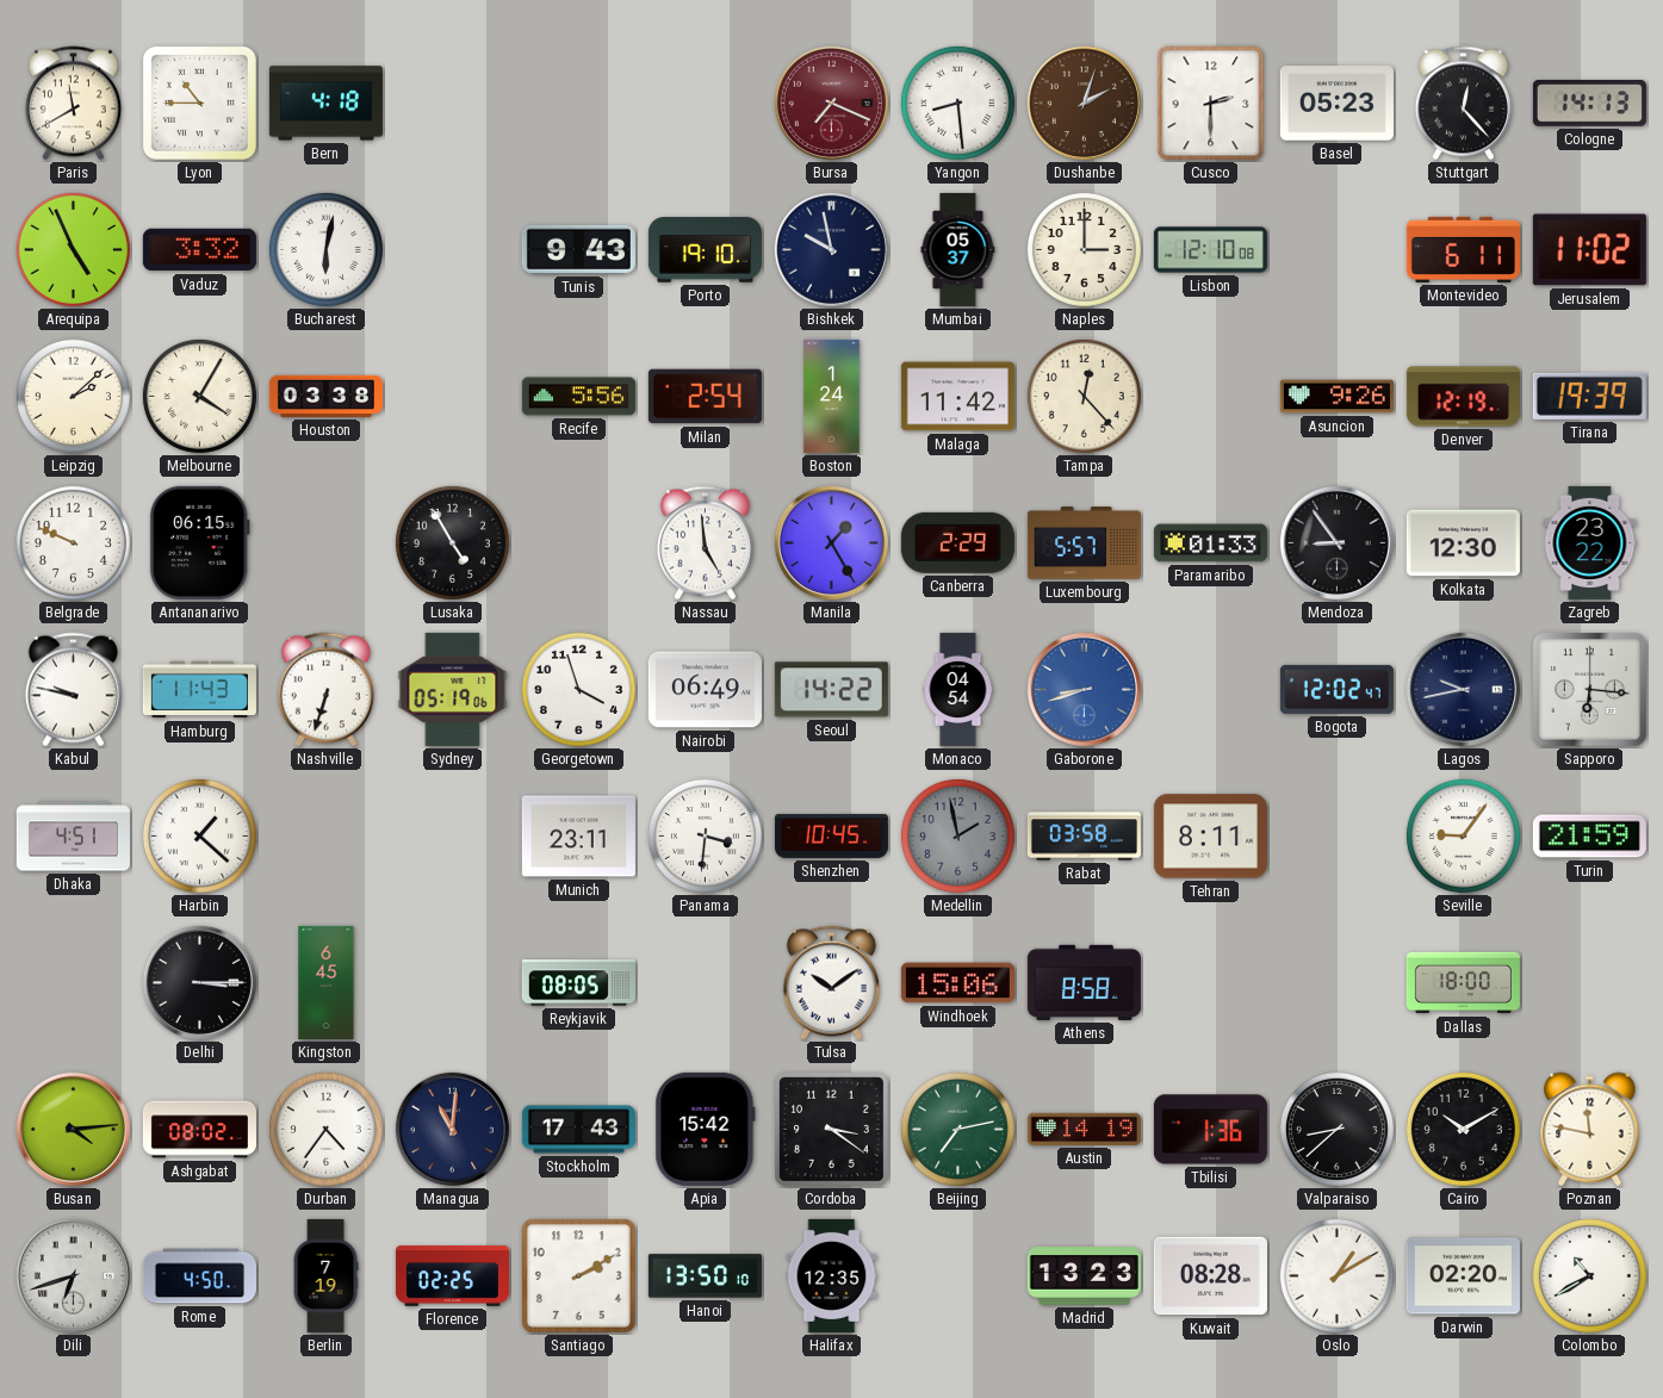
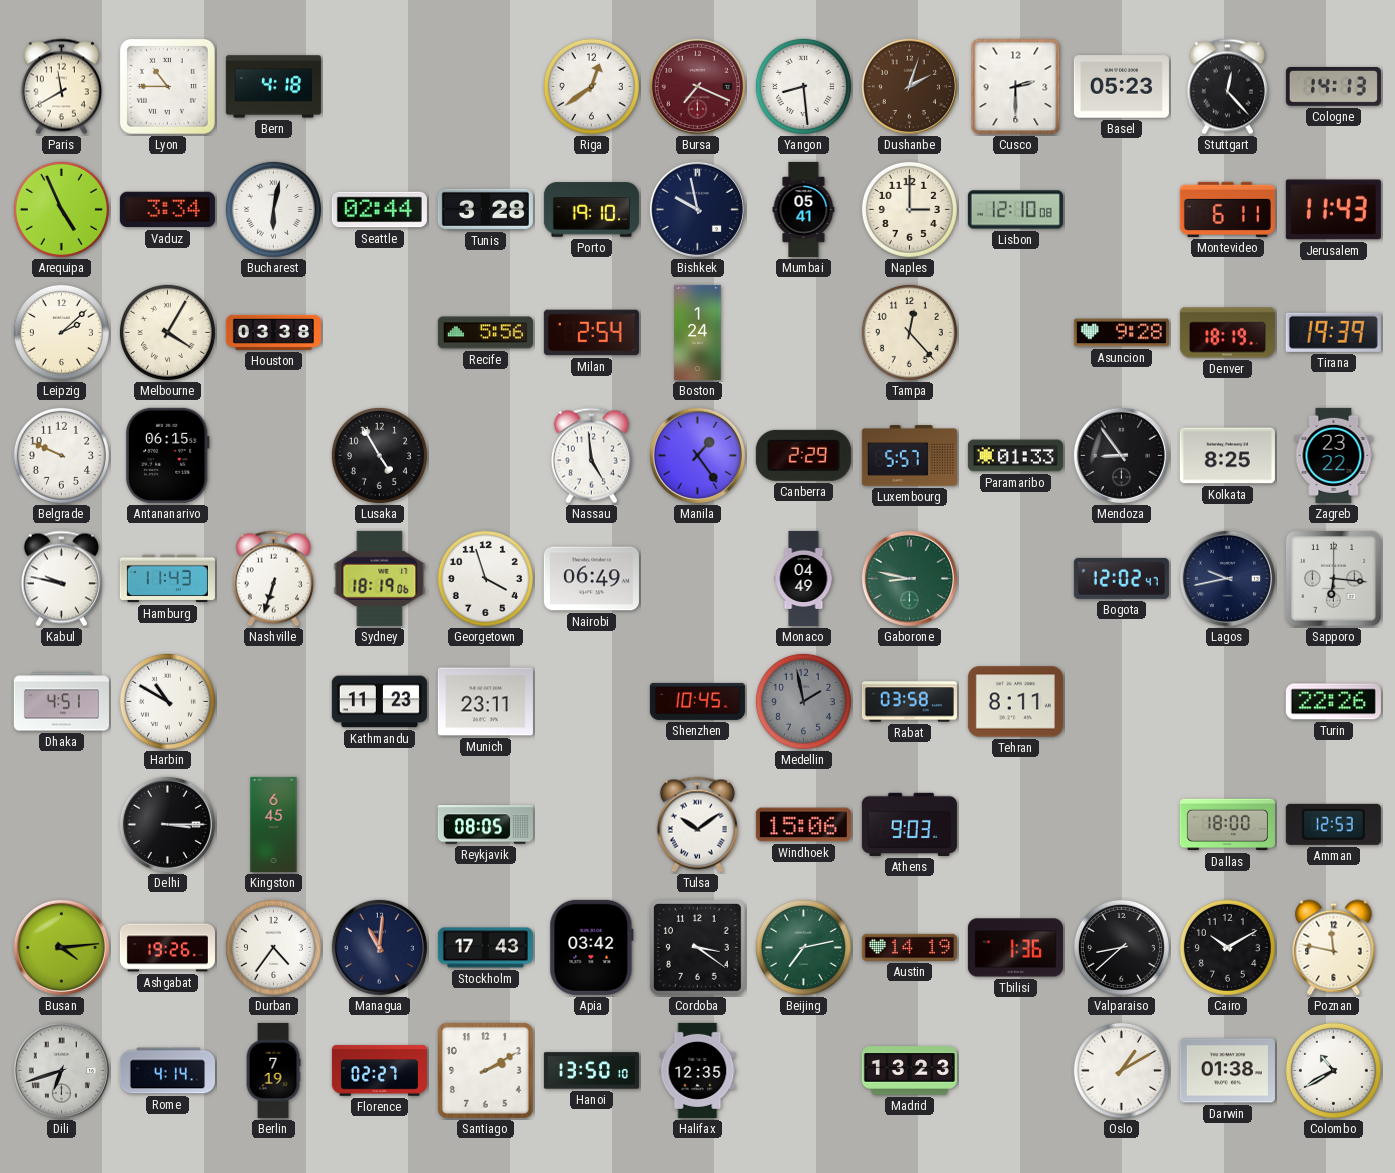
Riga: none -> 12:39
Vaduz: 3:32 -> 3:34
Seattle: none -> 02:44
Tunis: 9:43 -> 3:28
Mumbai: 05:37 -> 05:41
Jerusalem: 11:02 -> 11:43
Malaga: 11:42 -> none
Asuncion: 9:26 -> 9:28
Denver: 12:19 -> 18:19
Manila: 1:25 -> 1:24
Kolkata: 12:30 -> 8:25
Sydney: 05:19 -> 18:19
Seoul: 14:22 -> none
Monaco: 04:54 -> 04:49
Gaborone: 8:42 -> 8:47
Gaborone dial: blue -> green
Harbin: 1:22 -> 10:50
Kathmandu: none -> 11:23
Panama: 3:31 -> none
Seville: 9:06 -> none
Turin: 21:59 -> 22:26
Athens: 8:58 -> 9:03
Amman: none -> 12:53
Ashgabat: 08:02 -> 19:26
Apia: 15:42 -> 03:42
Rome: 4:50 -> 4:14
Florence: 02:25 -> 02:27
Kuwait: 08:28 -> none
Darwin: 02:20 -> 01:38
